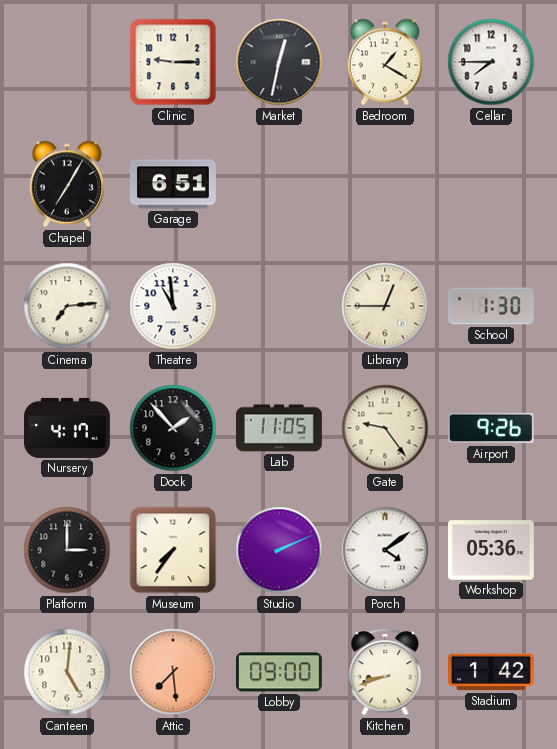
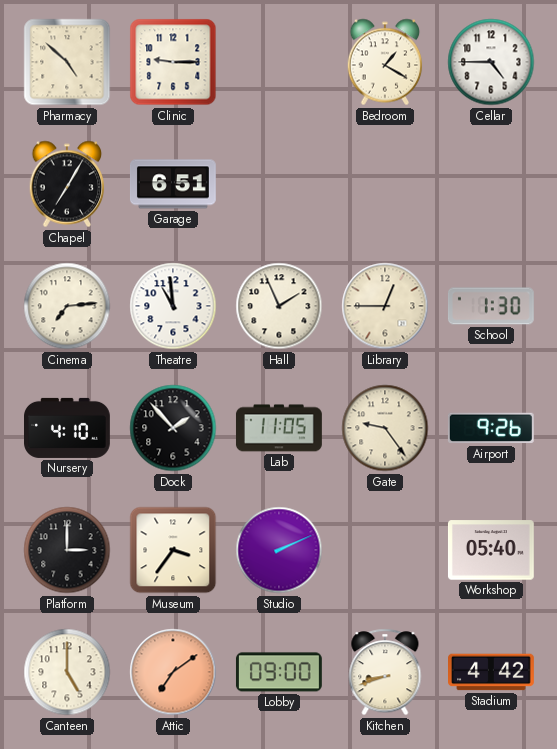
Pharmacy: none -> 4:52
Market: 12:32 -> none
Cellar: 7:45 -> 4:45
Hall: none -> 1:56
Nursery: 4:17 -> 4:10
Museum: 7:36 -> 3:36
Porch: 4:09 -> none
Workshop: 05:36 -> 05:40
Canteen: 5:01 -> 5:00
Attic: 7:29 -> 7:09
Stadium: 1:42 -> 4:42
